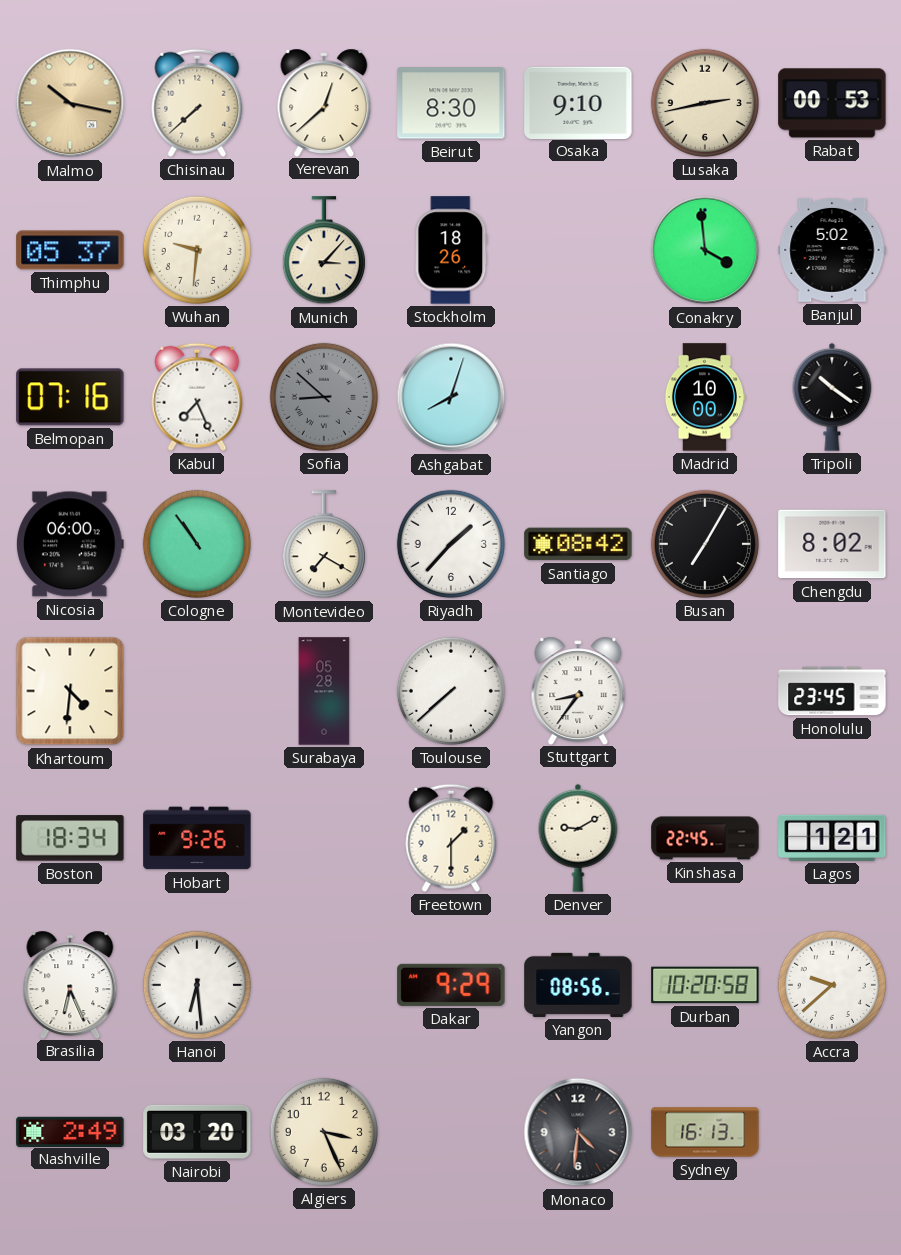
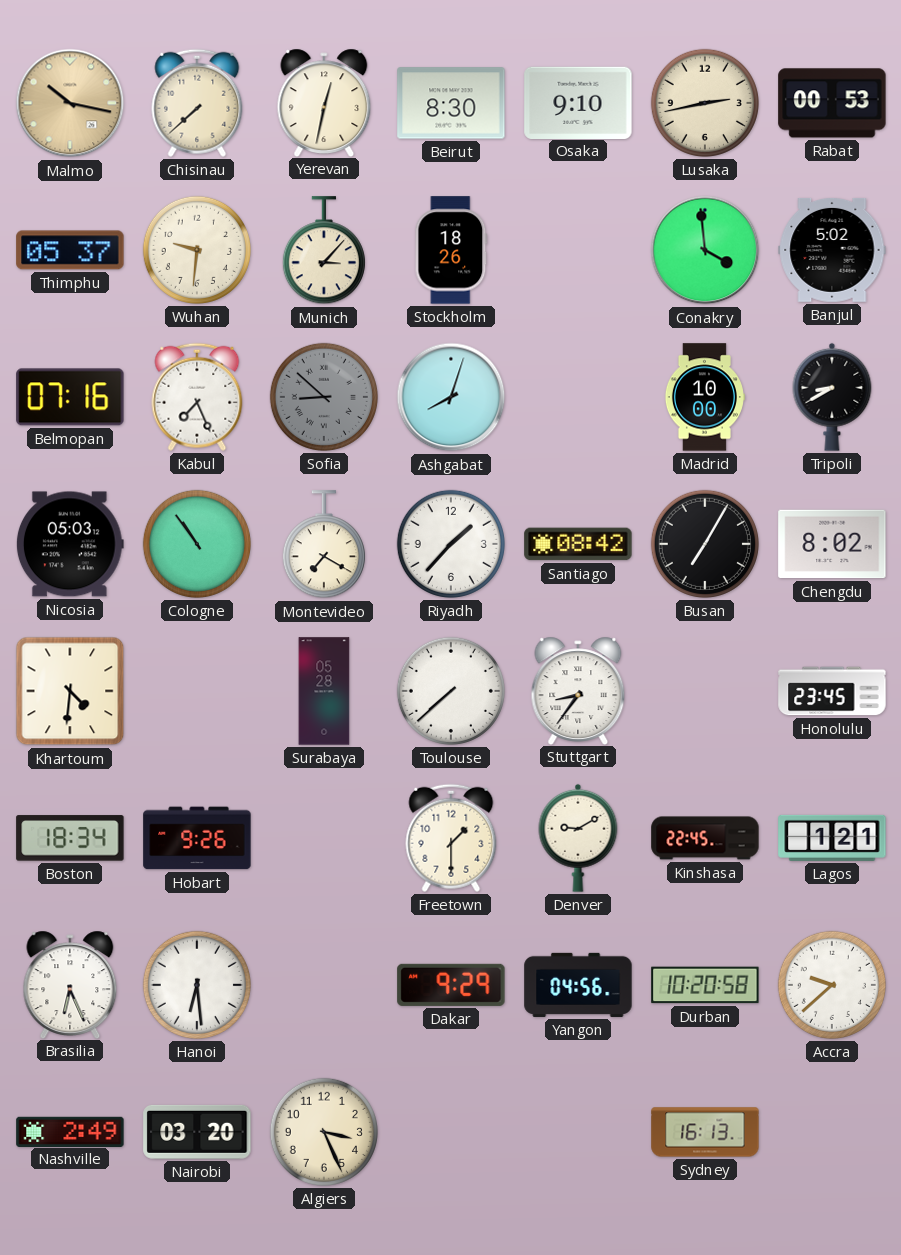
Yerevan: 12:38 -> 12:32
Tripoli: 10:21 -> 8:40
Nicosia: 06:00 -> 05:03
Yangon: 08:56 -> 04:56
Monaco: 4:31 -> none
